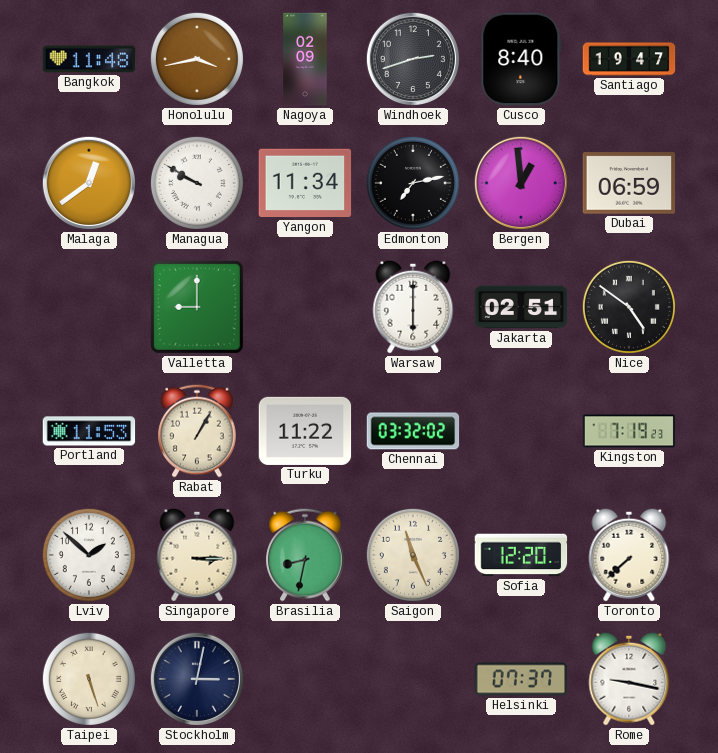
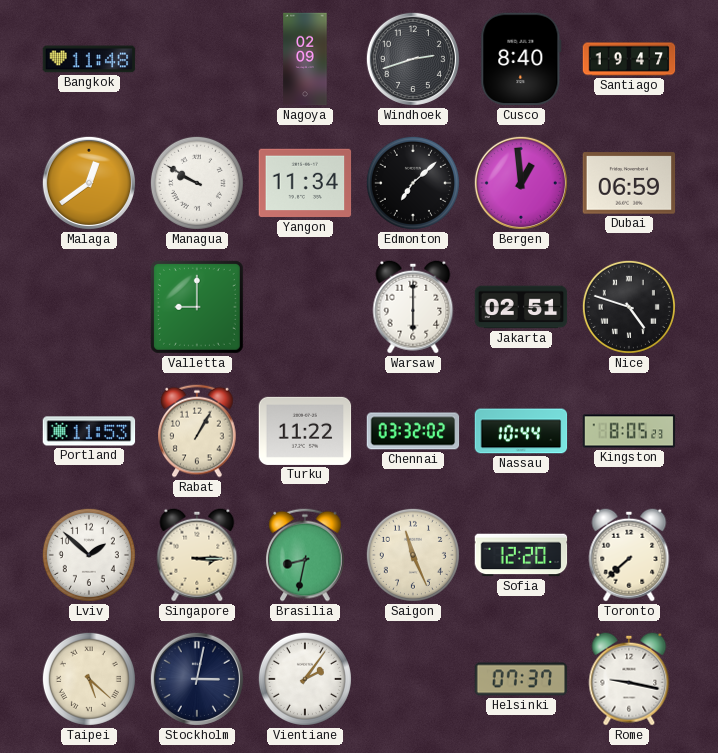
Honolulu: 3:43 -> none
Edmonton: 7:13 -> 7:08
Nice: 4:51 -> 4:48
Nassau: none -> 10:44
Kingston: 7:19 -> 8:05
Taipei: 5:27 -> 5:22
Vientiane: none -> 2:06
